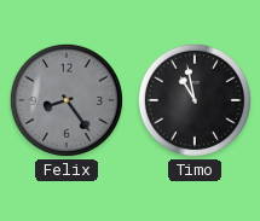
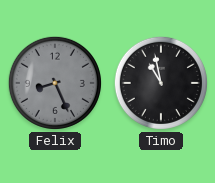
Felix: 8:24 -> 8:26
